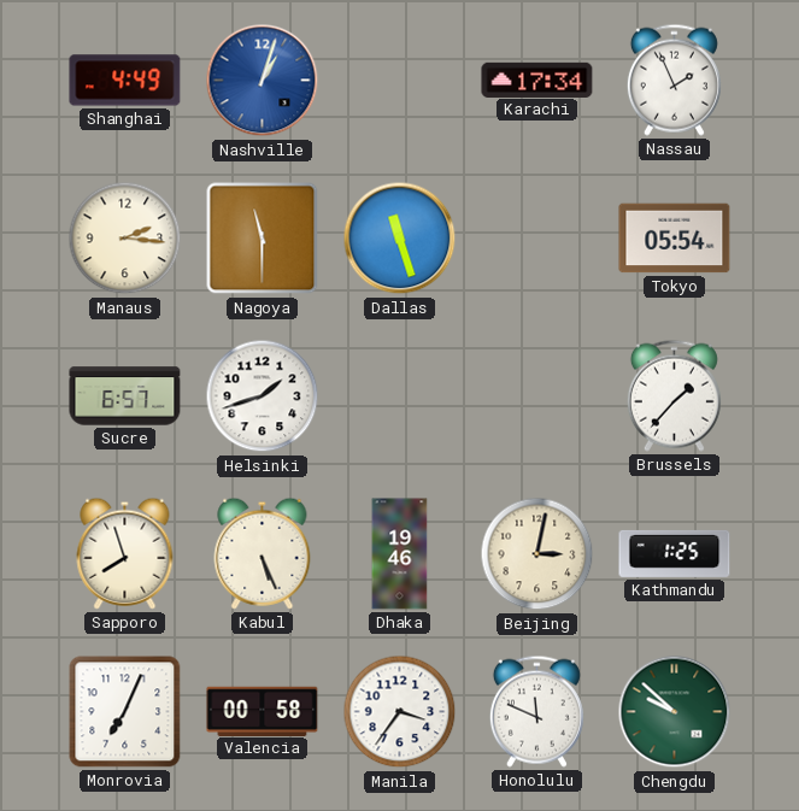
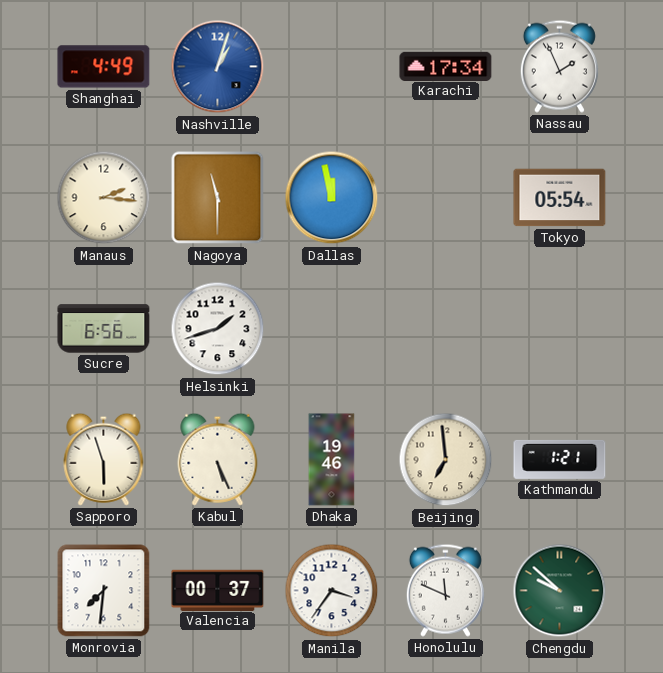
Dallas: 11:27 -> 11:58
Sucre: 6:57 -> 6:56
Brussels: 1:37 -> none
Sapporo: 7:57 -> 5:57
Beijing: 3:02 -> 6:59
Kathmandu: 1:25 -> 1:21
Monrovia: 7:04 -> 7:31
Valencia: 00:58 -> 00:37
